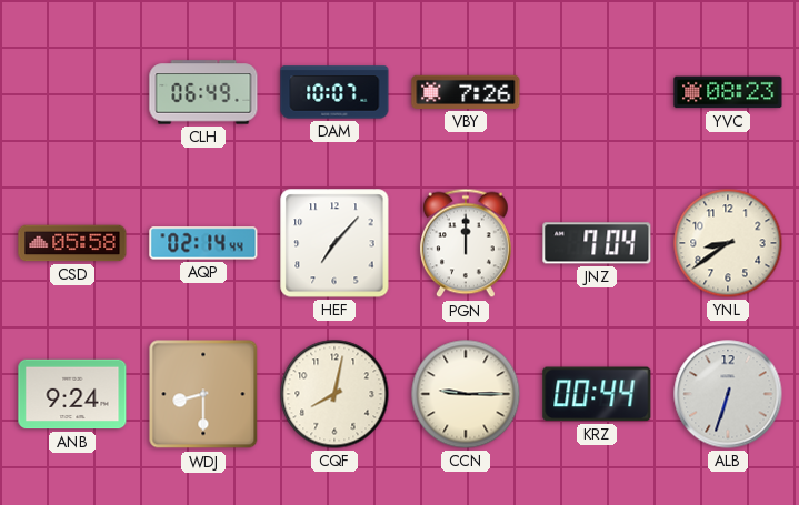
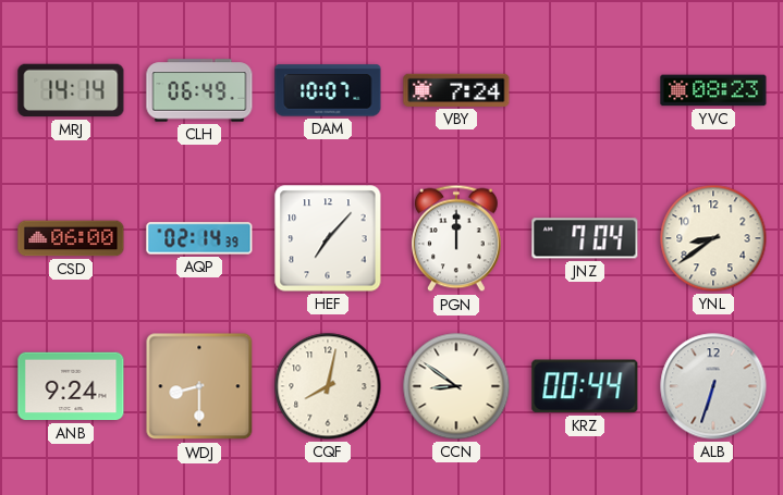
MRJ: none -> 14:14
VBY: 7:26 -> 7:24
CSD: 05:58 -> 06:00
AQP: 02:14:44 -> 02:14:39
CCN: 9:15 -> 8:51
